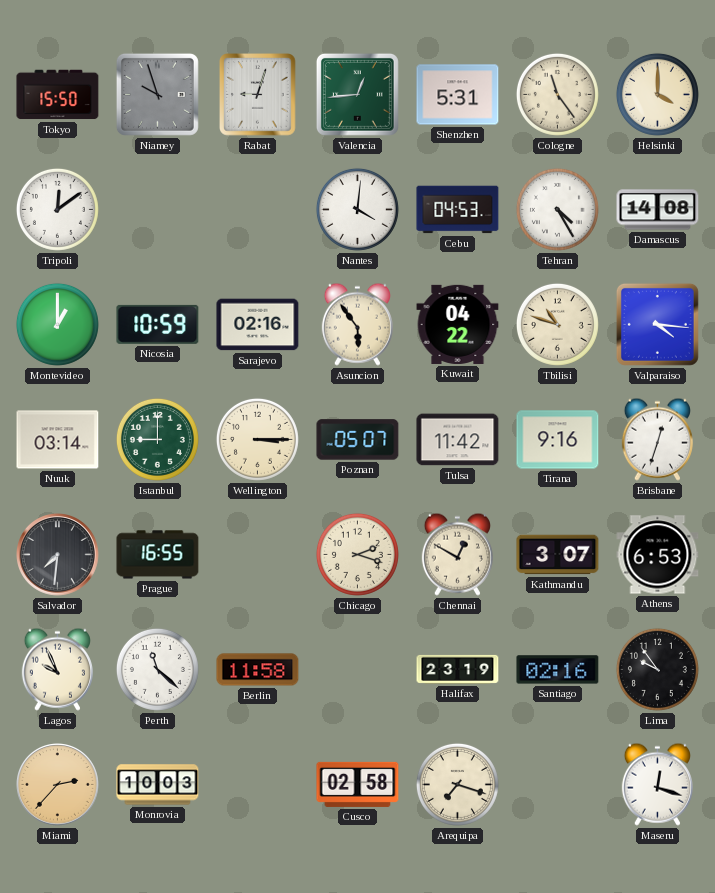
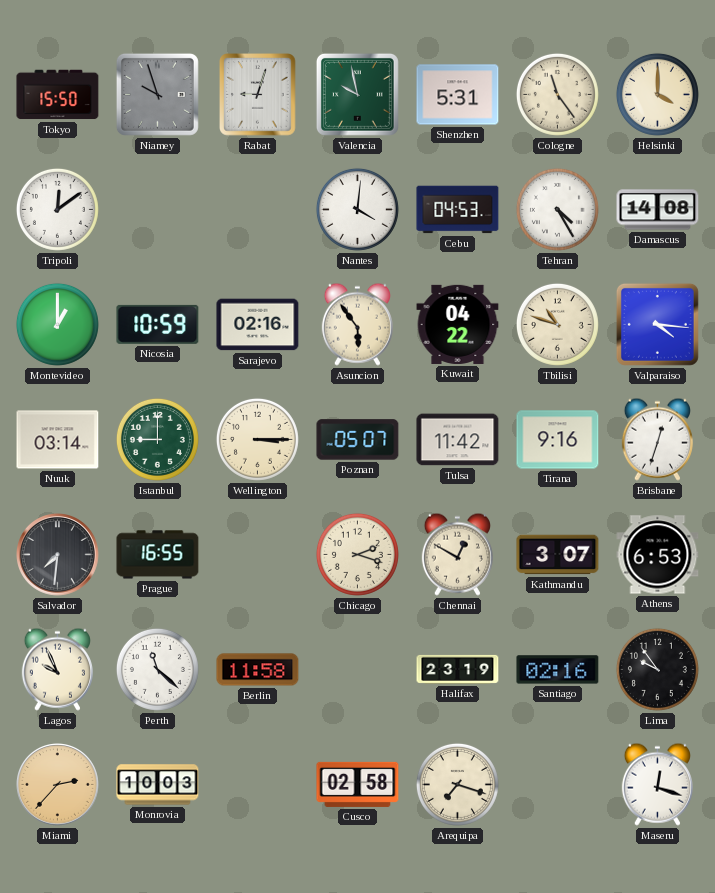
Valencia: 12:44 -> 9:58
